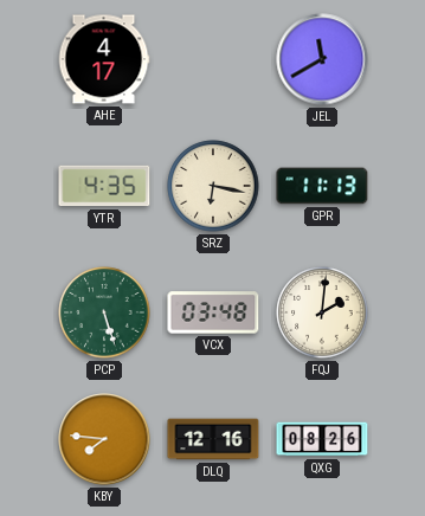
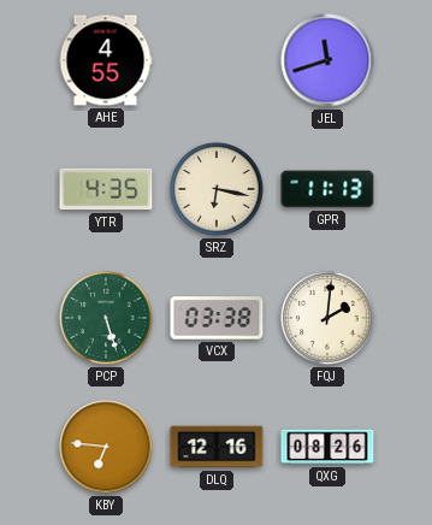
AHE: 4:17 -> 4:55
JEL: 11:40 -> 11:42
VCX: 03:48 -> 03:38
KBY: 7:46 -> 6:46
